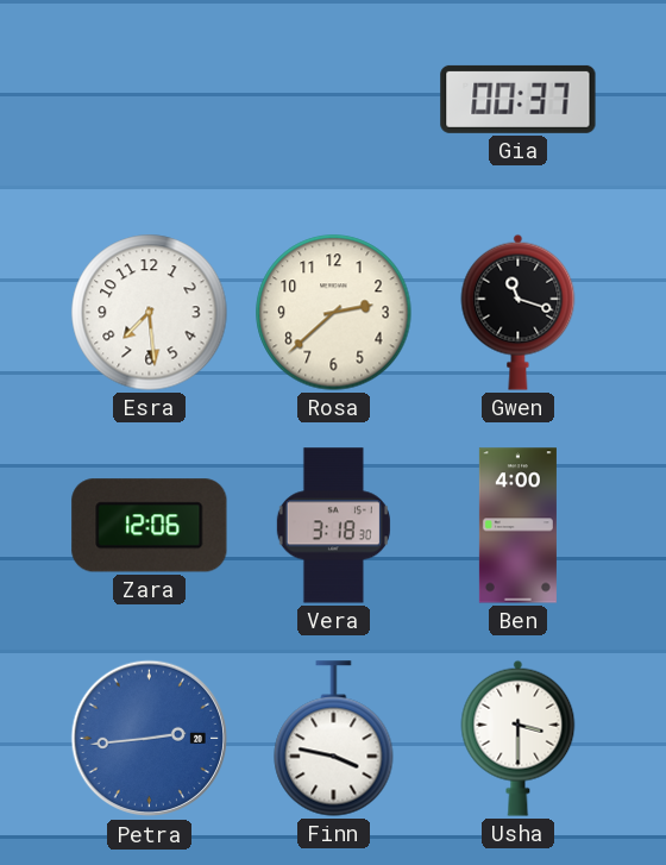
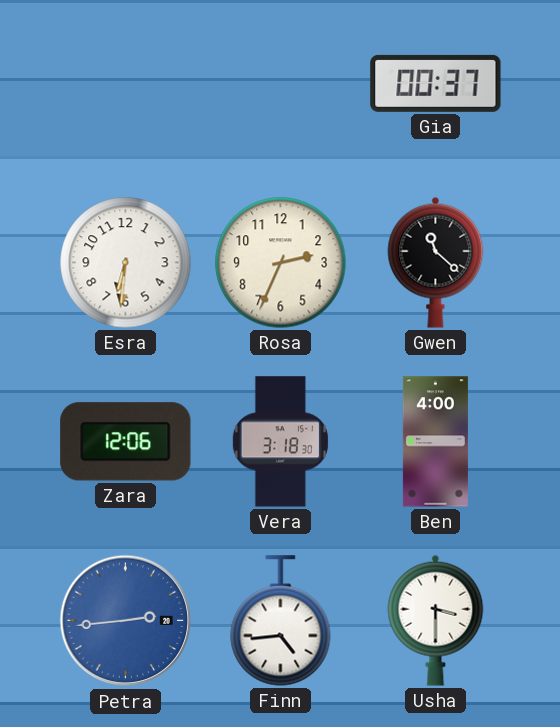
Esra: 7:29 -> 6:31
Rosa: 2:38 -> 2:34
Gwen: 11:18 -> 11:22
Finn: 3:47 -> 4:44
